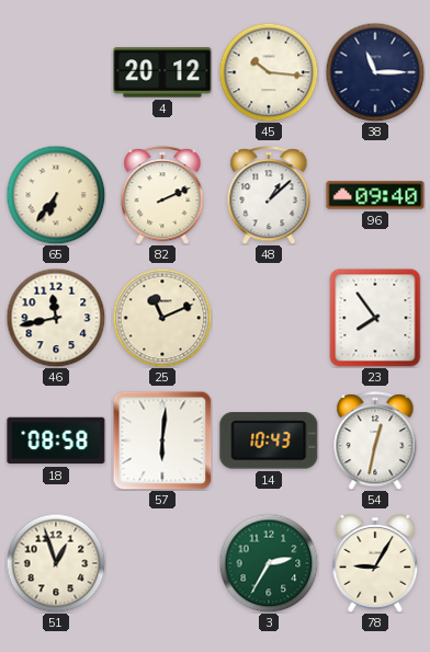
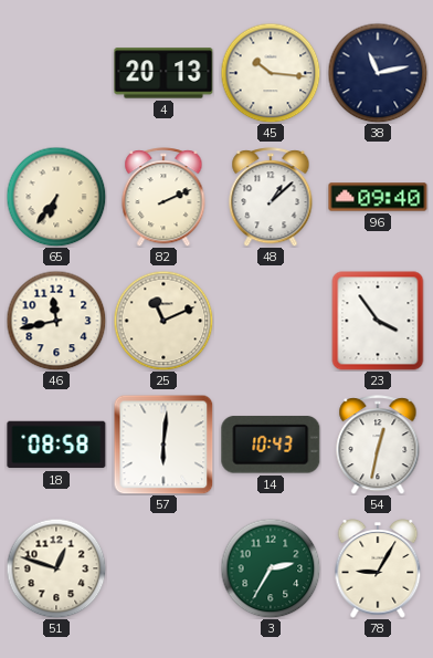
4: 20:12 -> 20:13
38: 11:15 -> 11:13
23: 7:54 -> 3:54
51: 12:57 -> 12:48
